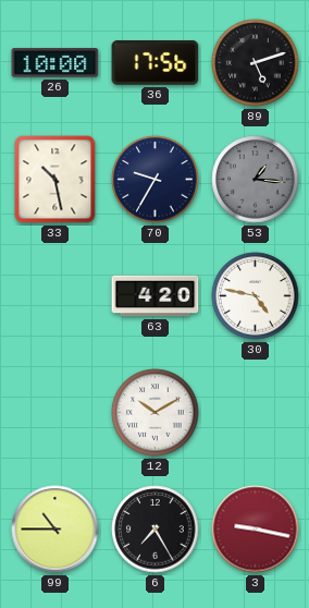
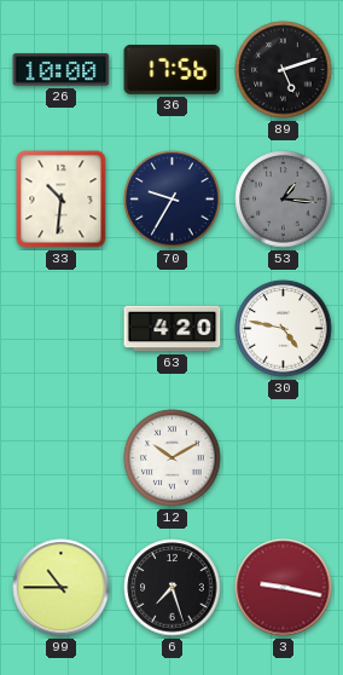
33: 10:28 -> 10:31
6: 7:25 -> 7:27
